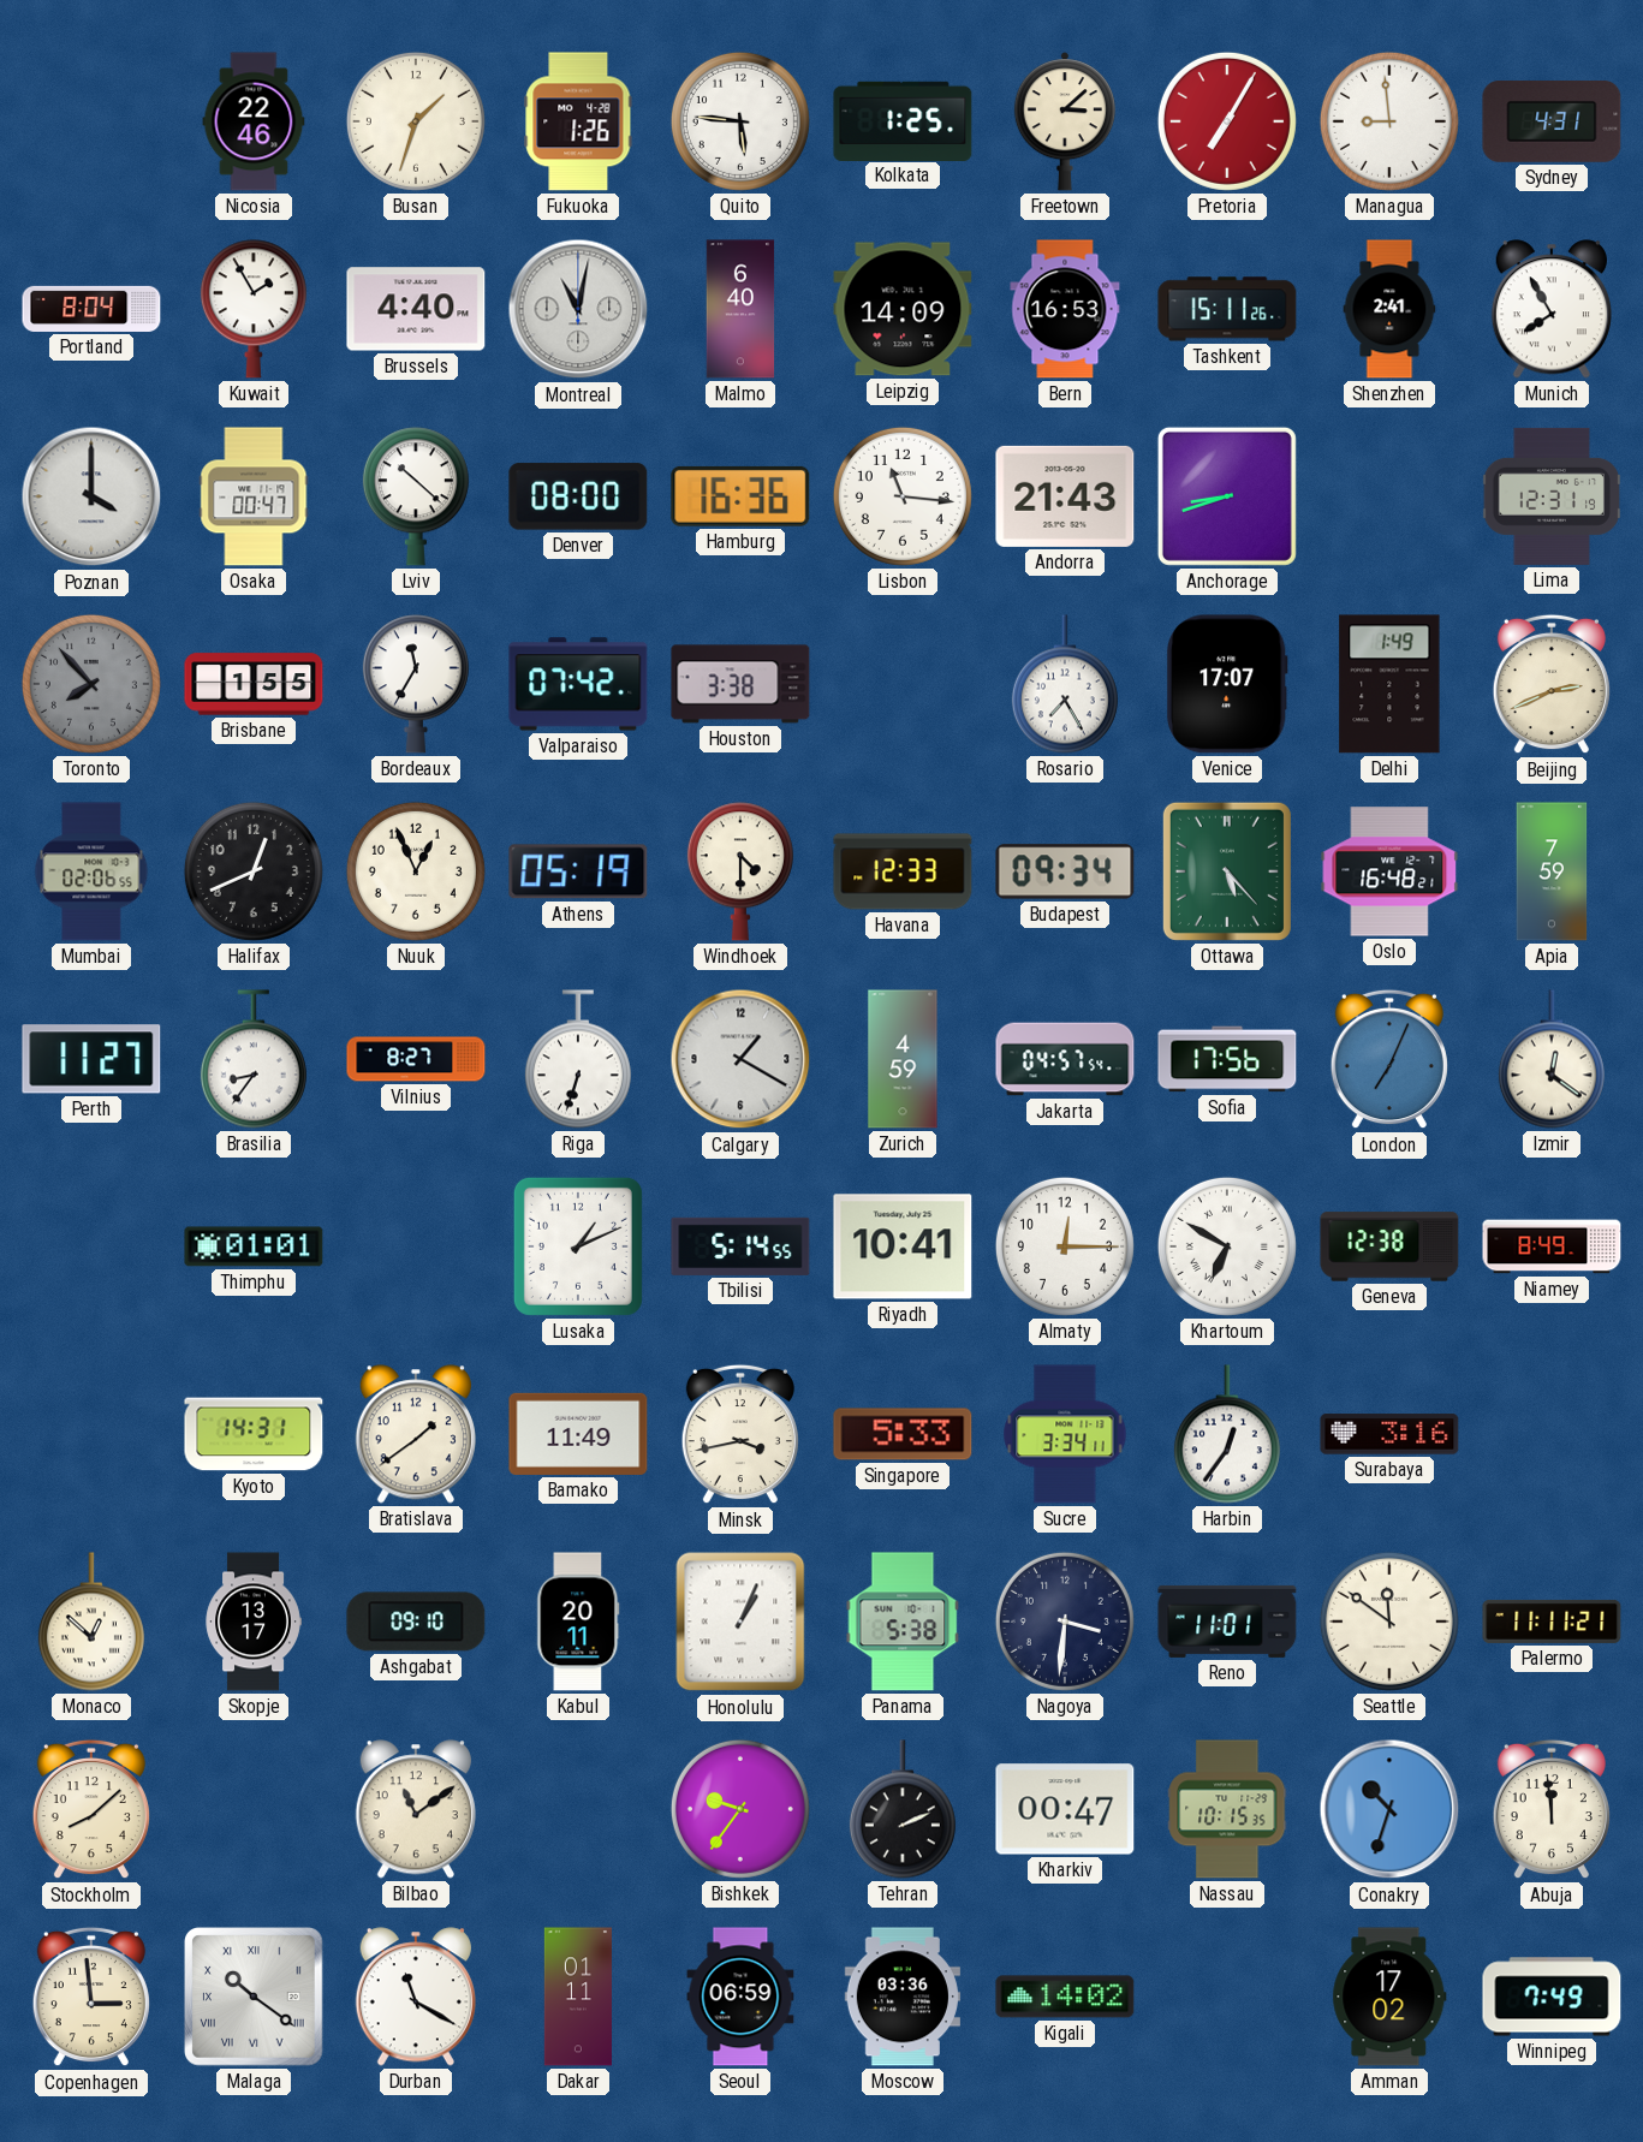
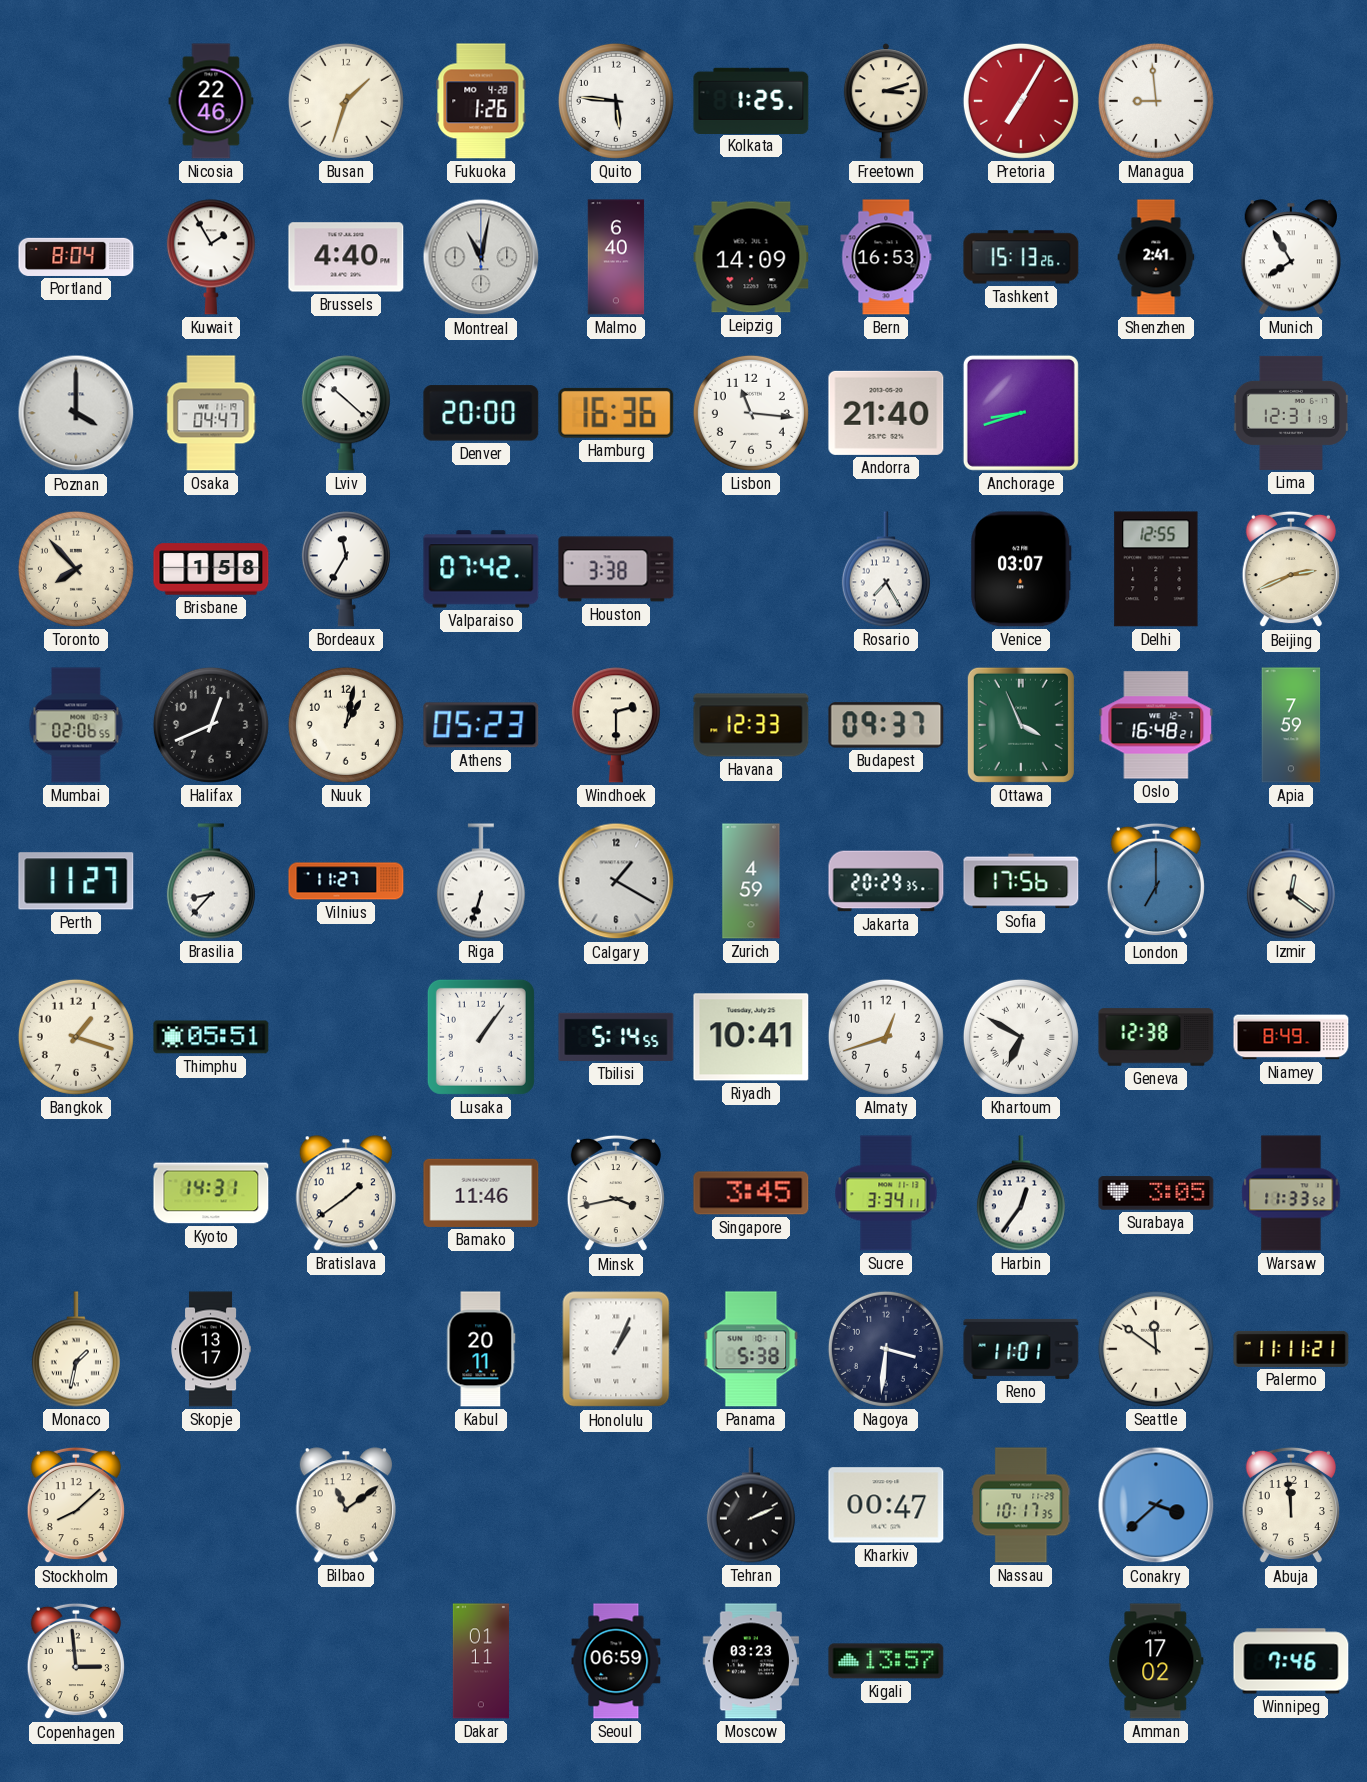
Freetown: 3:08 -> 3:12
Sydney: 4:31 -> none
Tashkent: 15:11 -> 15:13
Osaka: 00:47 -> 04:47
Denver: 08:00 -> 20:00
Andorra: 21:43 -> 21:40
Toronto dial: grey -> cream
Brisbane: 1:55 -> 1:58
Venice: 17:07 -> 03:07
Delhi: 1:49 -> 12:55
Nuuk: 12:56 -> 1:02
Athens: 05:19 -> 05:23
Windhoek: 4:30 -> 2:30
Budapest: 09:34 -> 09:37
Ottawa: 5:23 -> 3:56
Brasilia: 8:36 -> 8:37
Vilnius: 8:27 -> 11:27
Jakarta: 04:57 -> 20:29
London: 7:04 -> 7:00
Bangkok: none -> 1:18
Thimphu: 01:01 -> 05:51
Lusaka: 1:11 -> 1:06
Almaty: 12:15 -> 12:42
Bamako: 11:49 -> 11:46
Singapore: 5:33 -> 3:45
Surabaya: 3:16 -> 3:05
Warsaw: none -> 11:33
Monaco: 12:52 -> 1:32
Ashgabat: 09:10 -> none
Bishkek: 9:36 -> none
Nassau: 10:15 -> 10:17
Conakry: 10:33 -> 3:38
Malaga: 10:21 -> none
Durban: 11:20 -> none
Moscow: 03:36 -> 03:23
Kigali: 14:02 -> 13:57
Winnipeg: 7:49 -> 7:46
